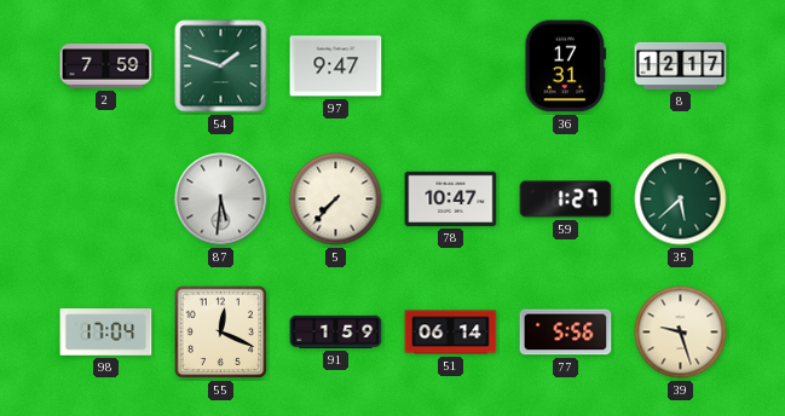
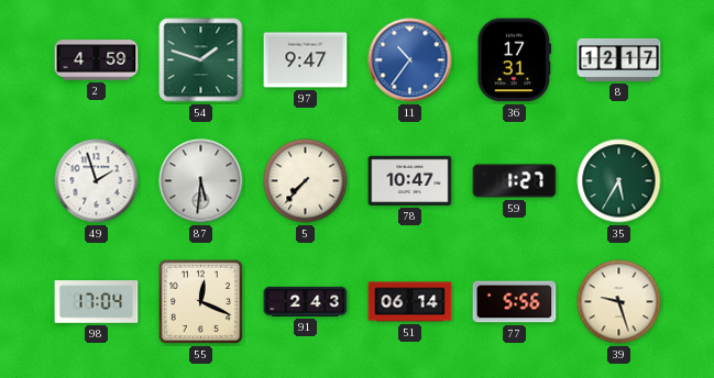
2: 7:59 -> 4:59
11: none -> 10:36
49: none -> 1:57
35: 5:38 -> 5:35
91: 1:59 -> 2:43
